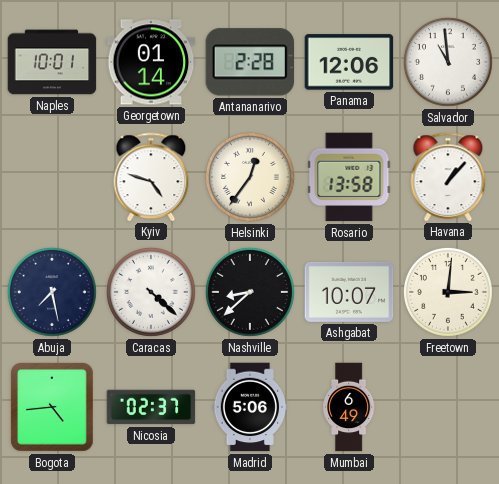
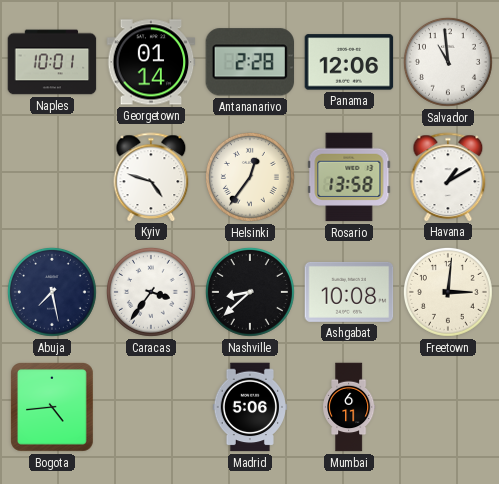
Havana: 1:07 -> 1:10
Caracas: 4:22 -> 3:36
Ashgabat: 10:07 -> 10:08
Nicosia: 02:37 -> none
Mumbai: 6:49 -> 6:11
